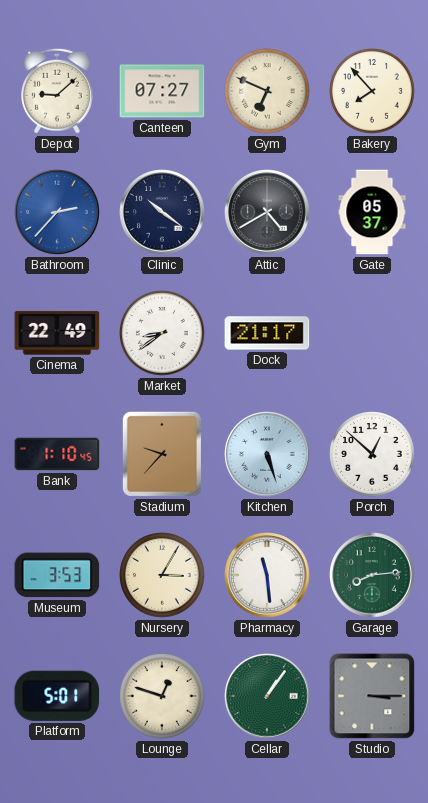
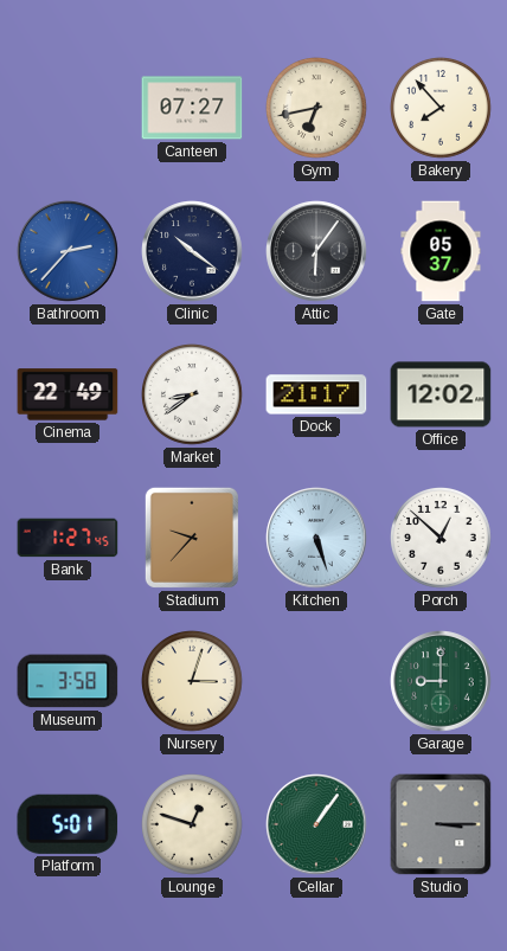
Depot: 9:08 -> none
Gym: 6:49 -> 6:43
Attic: 4:40 -> 6:06
Office: none -> 12:02
Bank: 1:10 -> 1:27
Museum: 3:53 -> 3:58
Nursery: 3:05 -> 3:03
Pharmacy: 11:29 -> none
Garage: 8:14 -> 9:00
